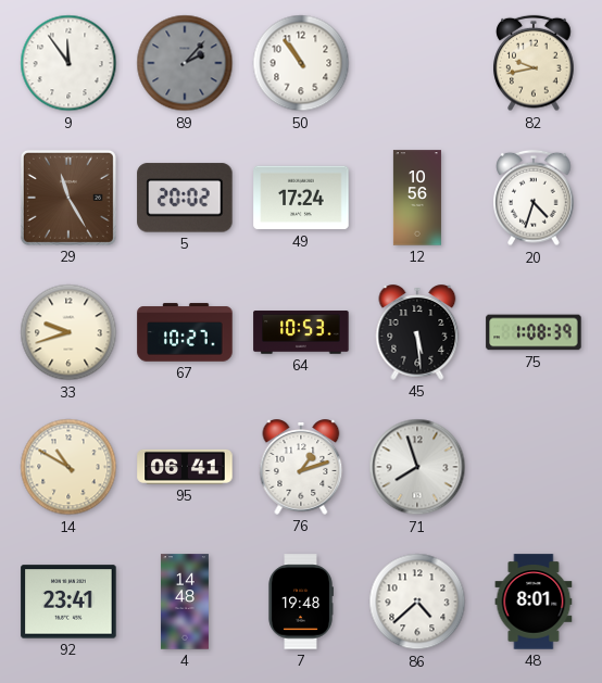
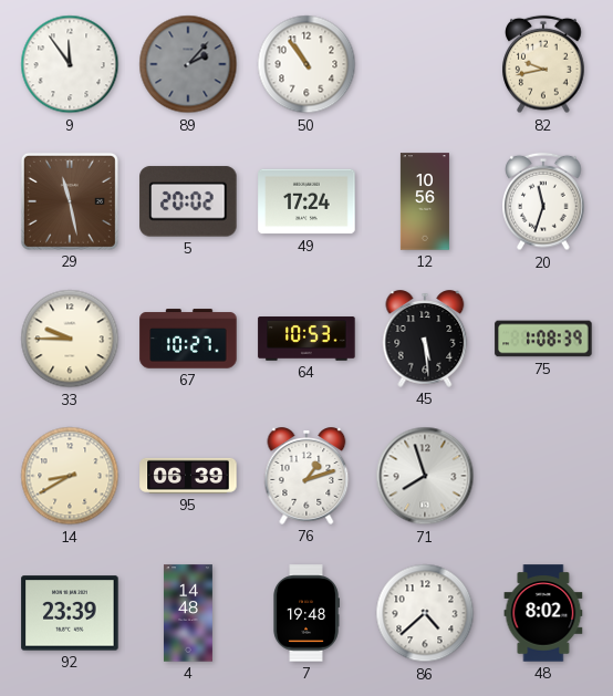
29: 11:25 -> 11:28
20: 4:33 -> 11:33
33: 9:42 -> 9:45
14: 10:50 -> 8:40
95: 06:41 -> 06:39
92: 23:41 -> 23:39
48: 8:01 -> 8:02
